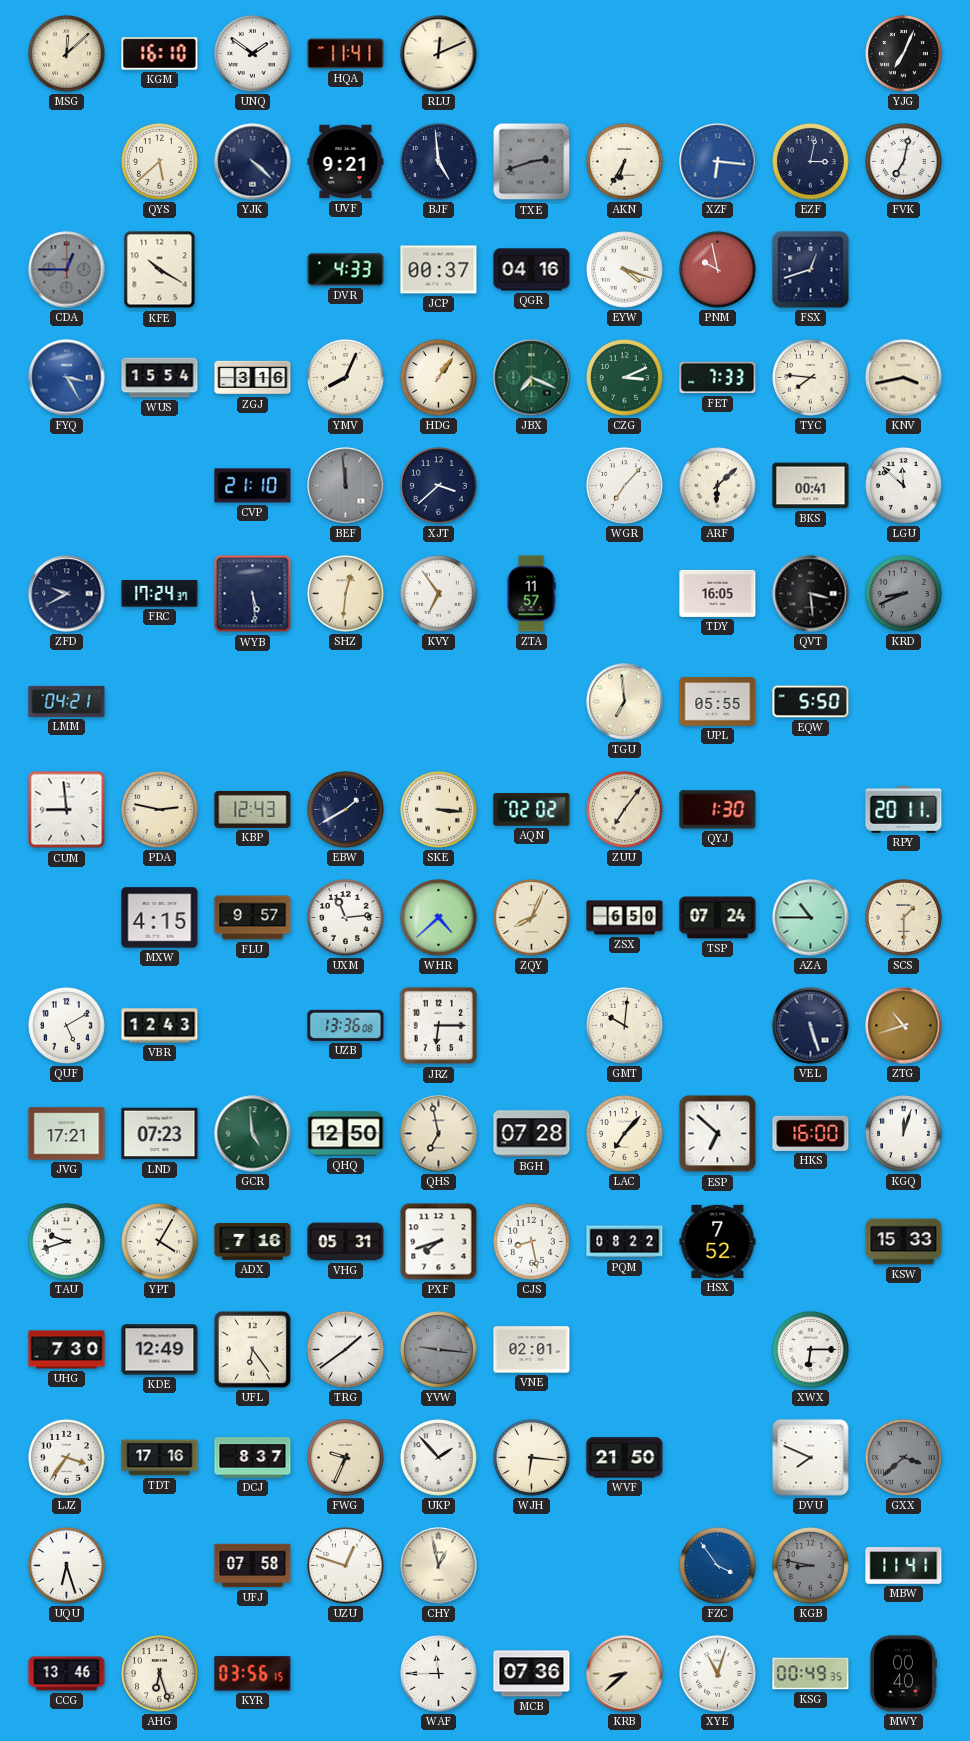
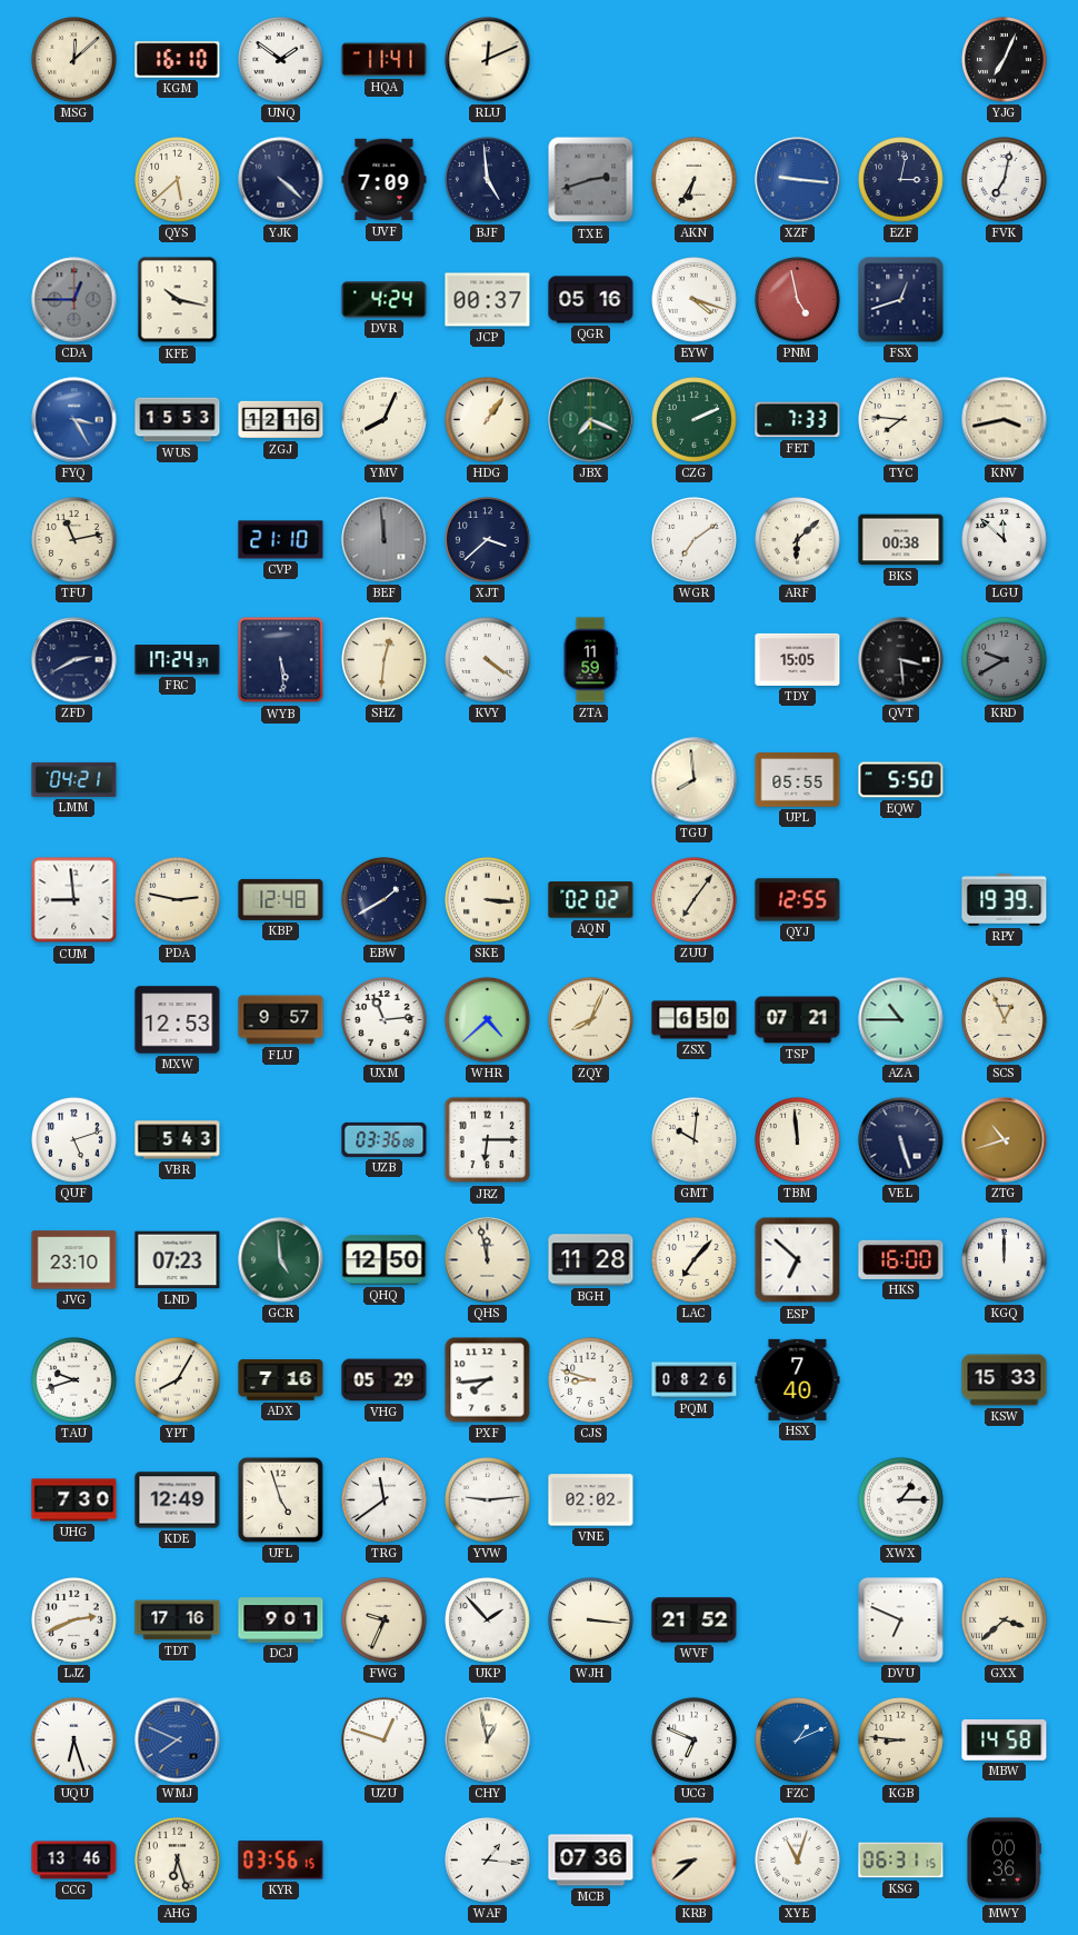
UVF: 9:21 -> 7:09
XZF: 6:16 -> 9:16
KFE: 10:20 -> 10:17
DVR: 4:33 -> 4:24
QGR: 04:16 -> 05:16
PNM: 9:58 -> 4:58
WUS: 15:54 -> 15:53
ZGJ: 3:16 -> 12:16
CZG: 3:11 -> 2:11
TFU: none -> 11:13
WGR: 7:07 -> 7:09
BKS: 00:41 -> 00:38
ZFD: 9:40 -> 2:40
KVY: 6:54 -> 4:21
ZTA: 11:57 -> 11:59
TDY: 16:05 -> 15:05
KRD: 8:41 -> 9:40
TGU: 6:59 -> 7:59
KBP: 12:43 -> 12:48
QYJ: 1:30 -> 12:55
RPY: 20:11 -> 19:39
MXW: 4:15 -> 12:53
TSP: 07:24 -> 07:21
SCS: 1:30 -> 12:56
QUF: 5:10 -> 5:12
VBR: 12:43 -> 5:43
UZB: 13:36 -> 03:36
TBM: none -> 11:59
JVG: 17:21 -> 23:10
QHS: 6:58 -> 11:58
BGH: 07:28 -> 11:28
KGQ: 12:03 -> 12:00
YPT: 4:05 -> 8:05
VHG: 05:31 -> 05:29
PXF: 7:42 -> 7:44
CJS: 8:28 -> 8:48
PQM: 08:22 -> 08:26
HSX: 7:52 -> 7:40
UFL: 6:24 -> 4:57
TRG: 1:39 -> 11:39
YVW: 9:16 -> 9:14
YVW dial: grey -> white
VNE: 02:01 -> 02:02
XWX: 6:15 -> 1:15
LJZ: 3:36 -> 2:41
DCJ: 8:37 -> 9:01
WJH: 6:16 -> 3:16
WVF: 21:50 -> 21:52
DVU: 7:49 -> 6:49
GXX dial: grey -> cream
WMJ: none -> 7:49
UFJ: 07:58 -> none
UCG: none -> 6:49
FZC: 3:54 -> 1:11
KGB: 8:47 -> 8:46
KGB dial: grey -> cream
MBW: 11:41 -> 14:58
WAF: 11:45 -> 1:16
KSG: 00:49 -> 06:31
MWY: 00:40 -> 00:36
